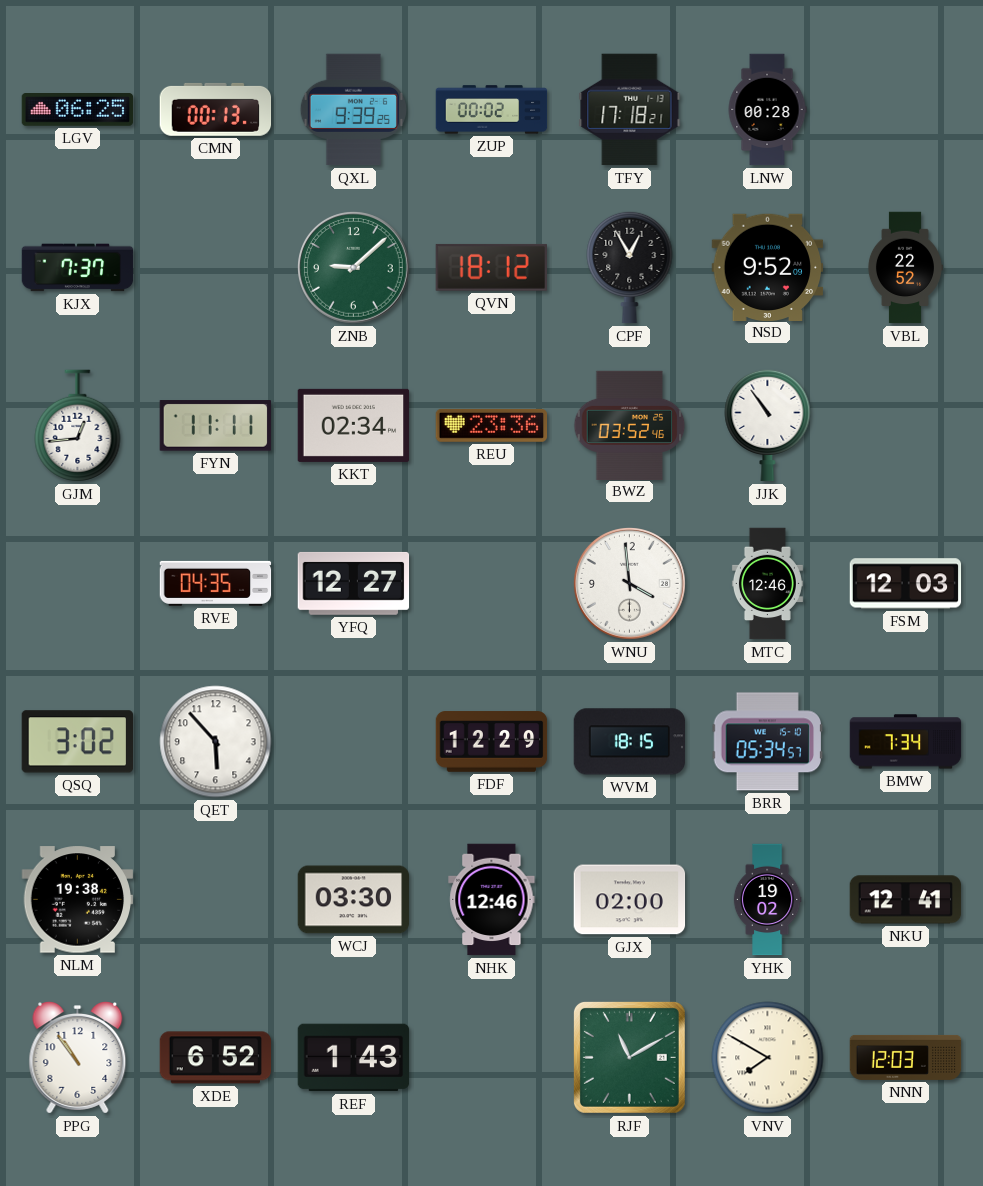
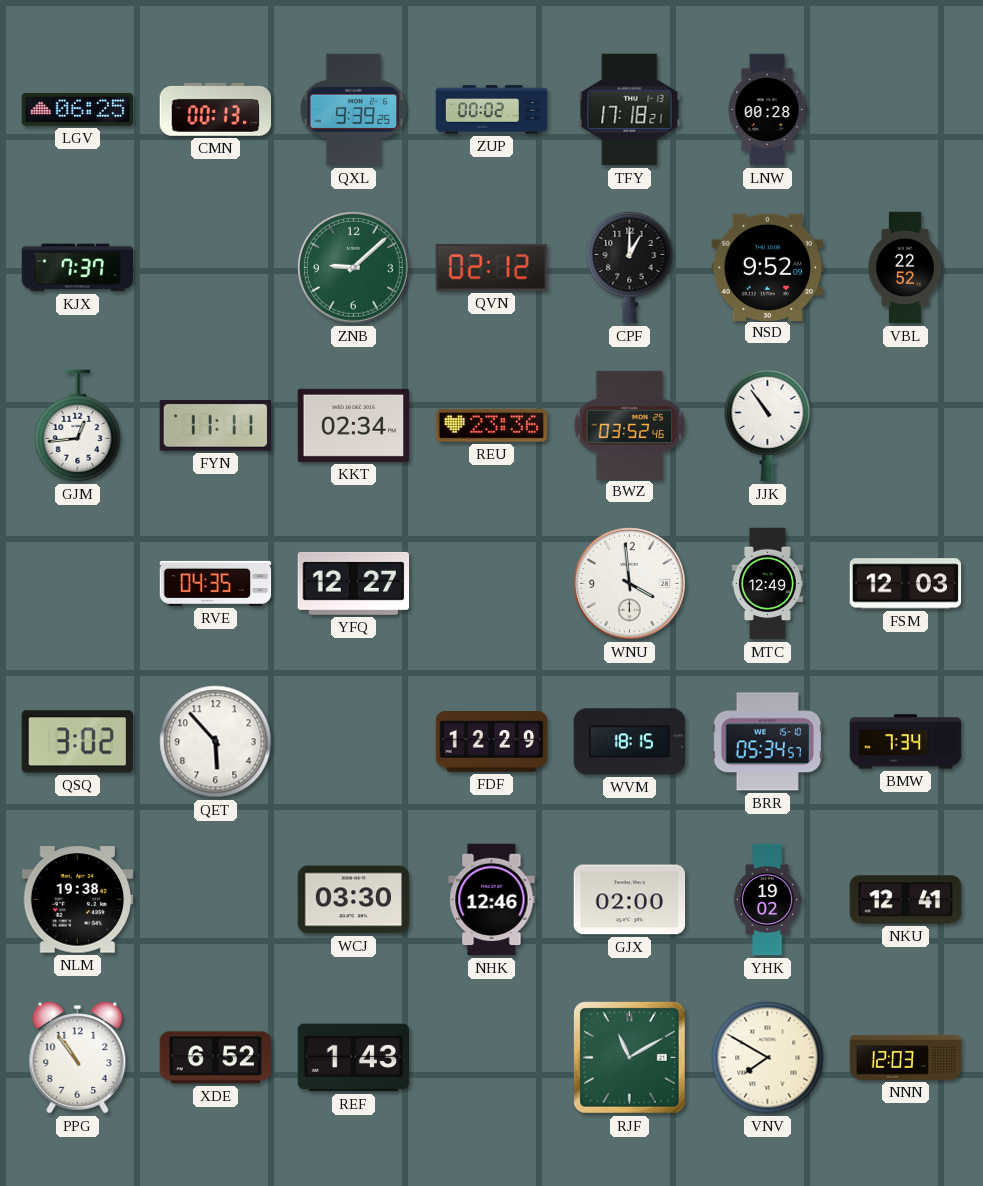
QVN: 18:12 -> 02:12
CPF: 12:55 -> 1:00
MTC: 12:46 -> 12:49
